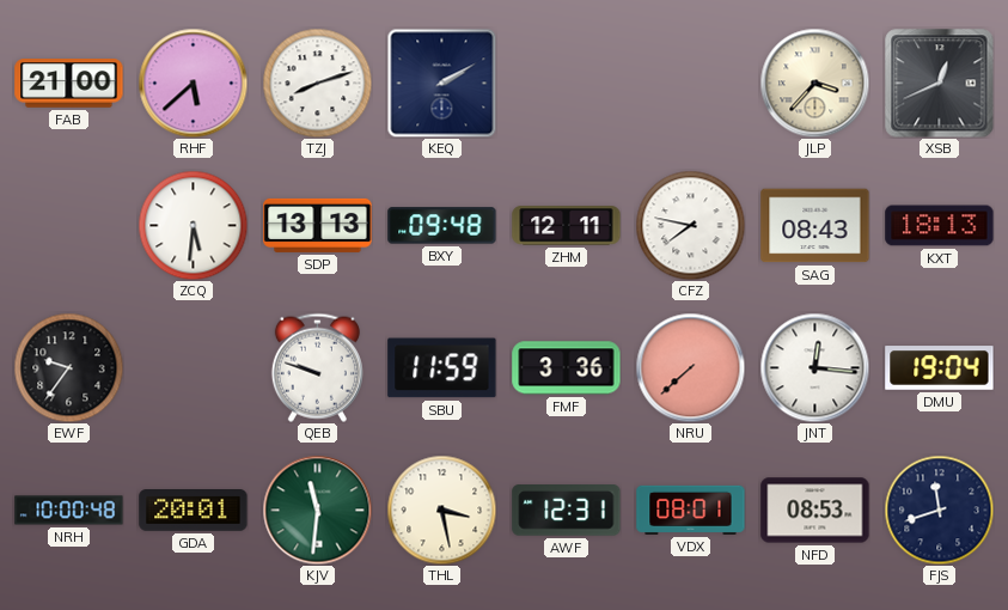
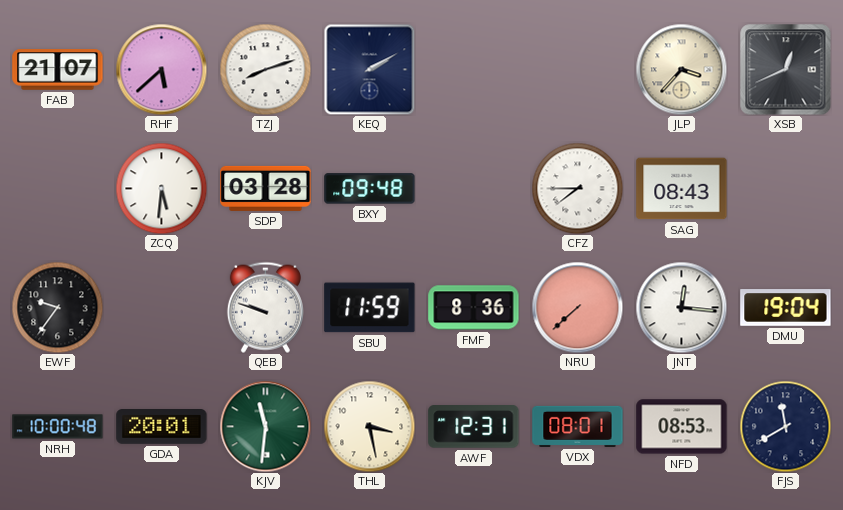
FAB: 21:00 -> 21:07
SDP: 13:13 -> 03:28
ZHM: 12:11 -> none
CFZ: 7:47 -> 7:45
KXT: 18:13 -> none
FMF: 3:36 -> 8:36
FJS: 11:42 -> 11:40
